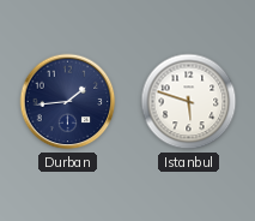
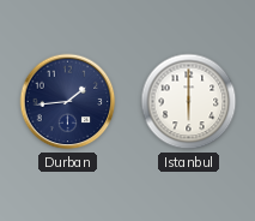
Istanbul: 5:48 -> 6:00
